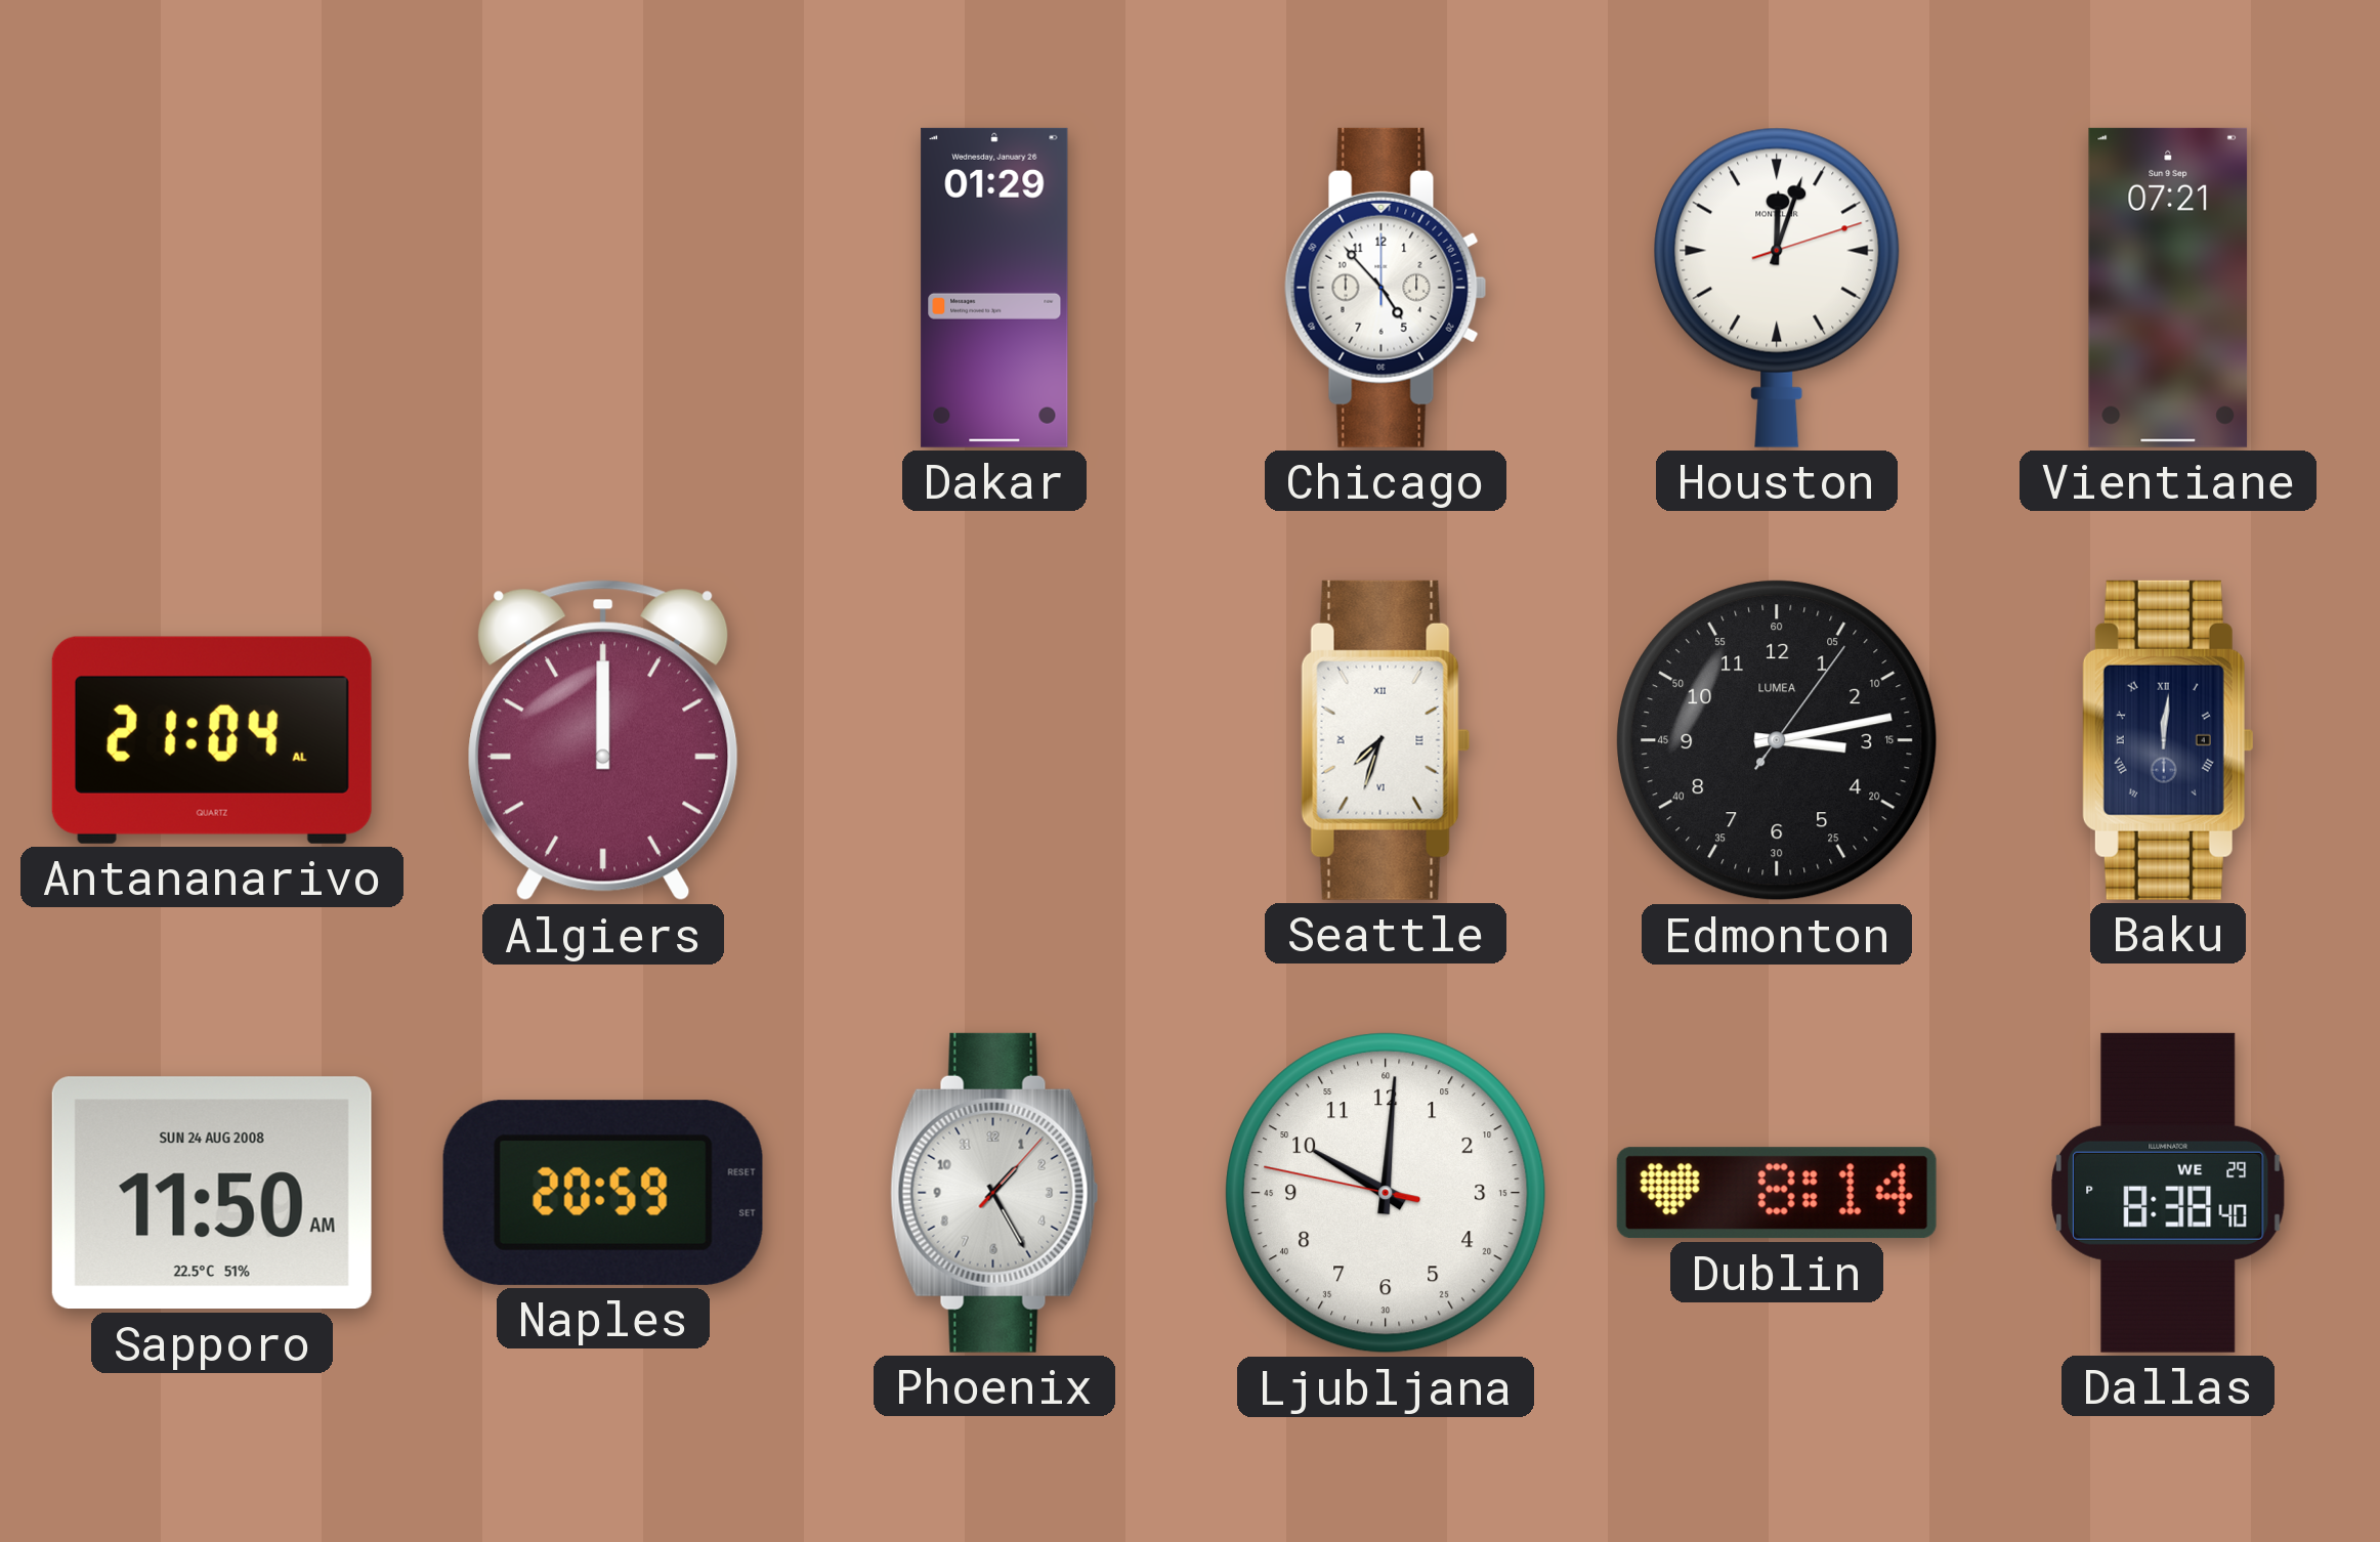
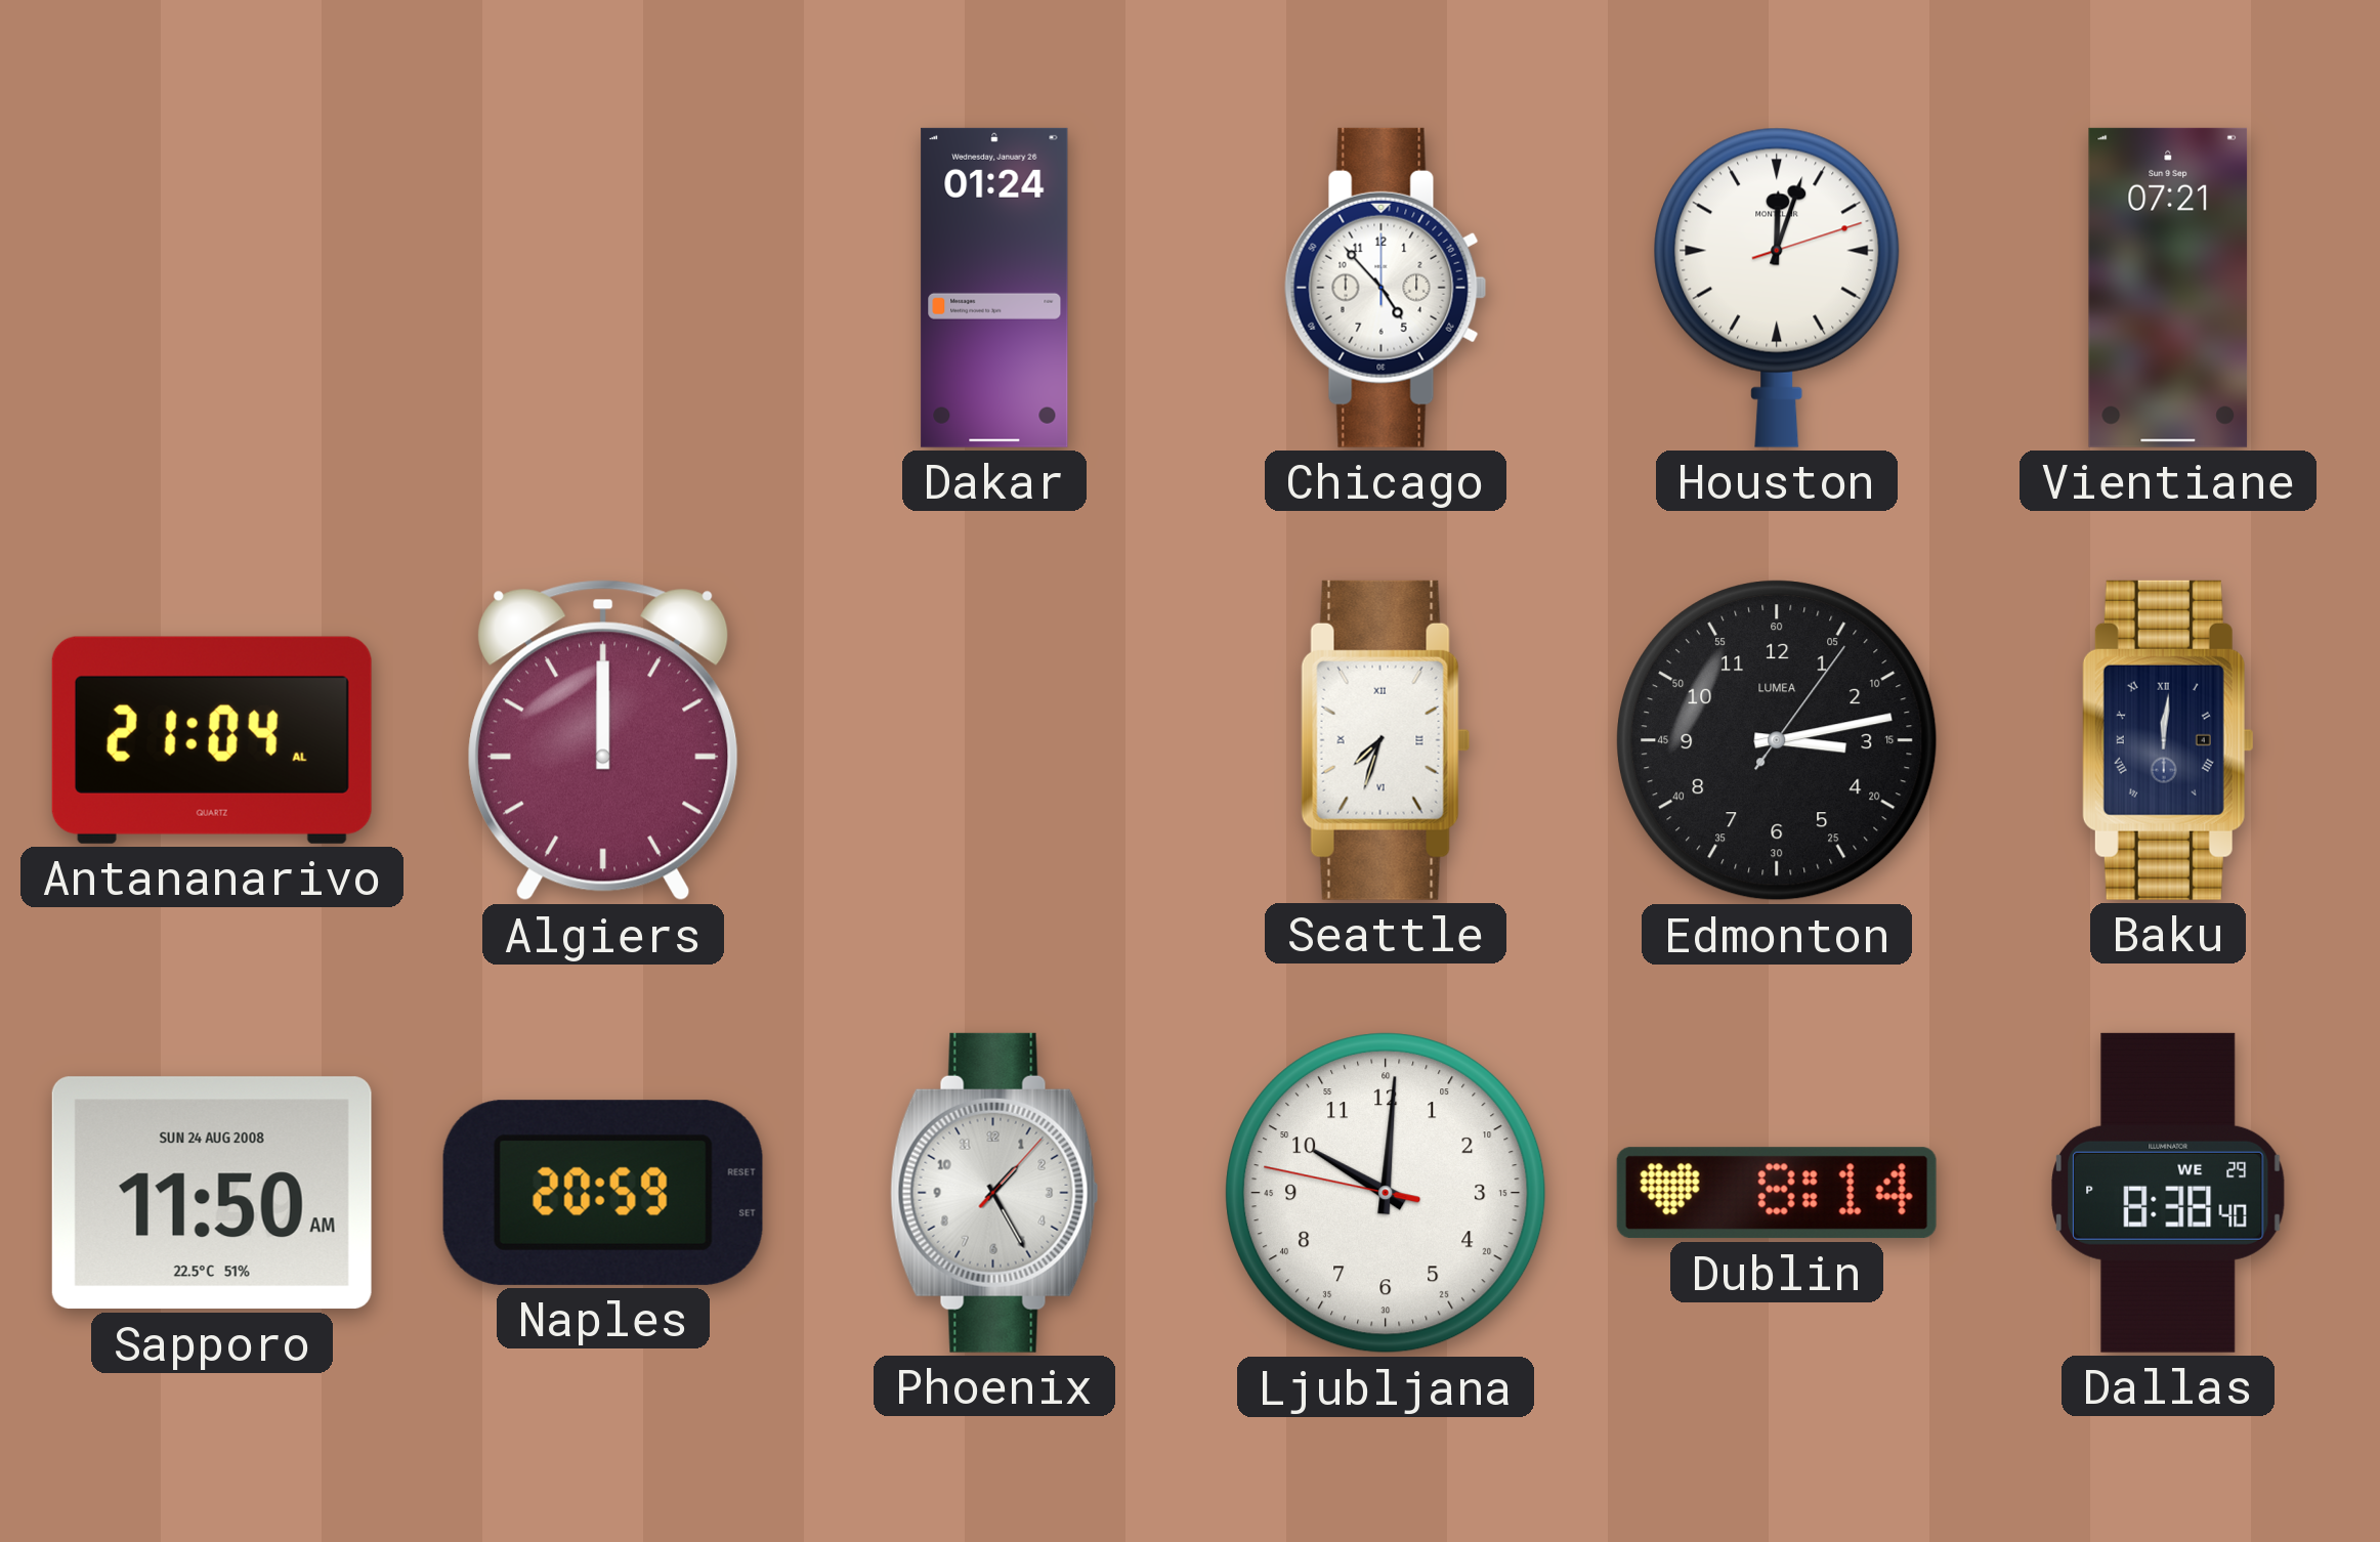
Dakar: 01:29 -> 01:24
